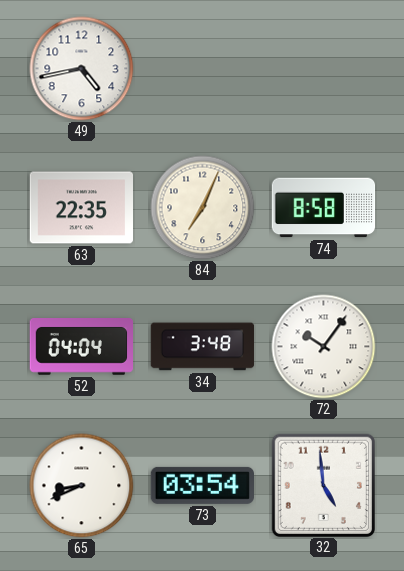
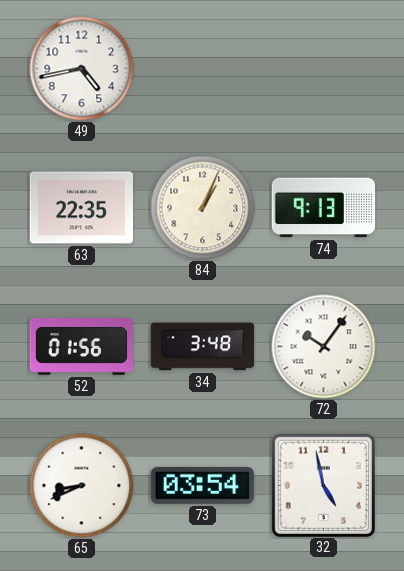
84: 7:04 -> 1:04
74: 8:58 -> 9:13
52: 04:04 -> 01:56
32: 4:59 -> 4:58
